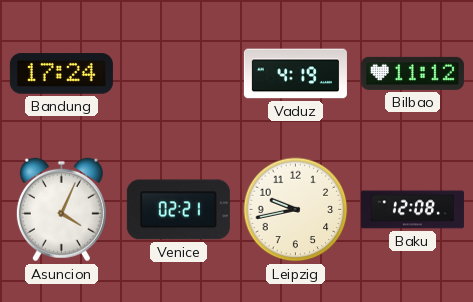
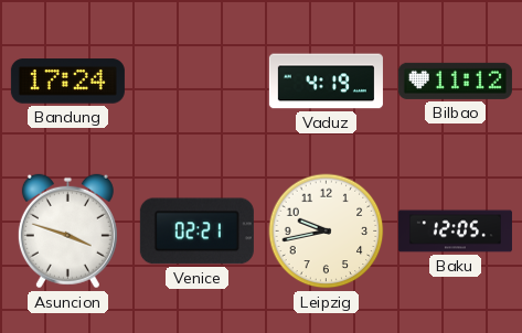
Asuncion: 4:04 -> 3:48
Baku: 12:08 -> 12:05
